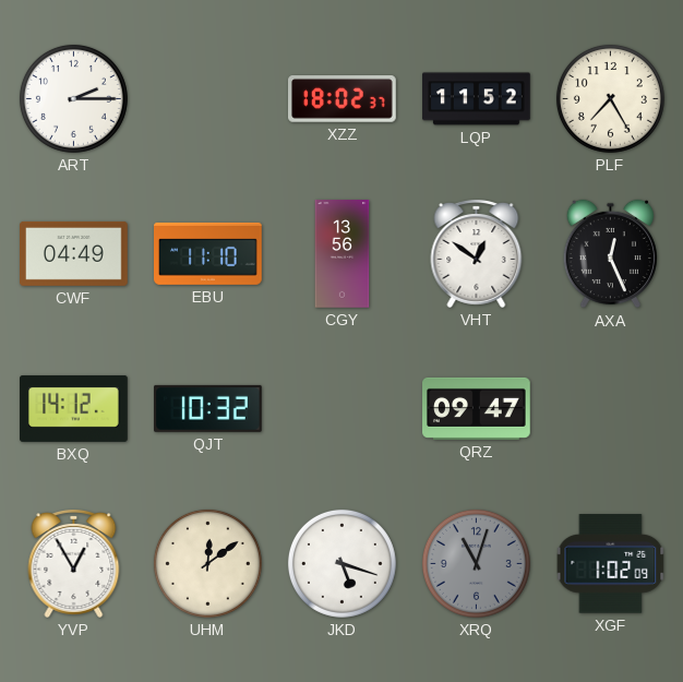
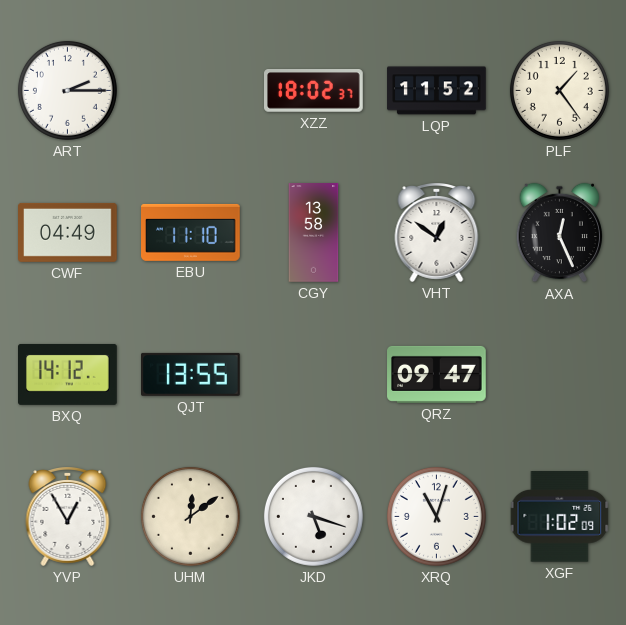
PLF: 7:25 -> 1:24
CGY: 13:56 -> 13:58
QJT: 10:32 -> 13:55
XRQ dial: grey -> white
